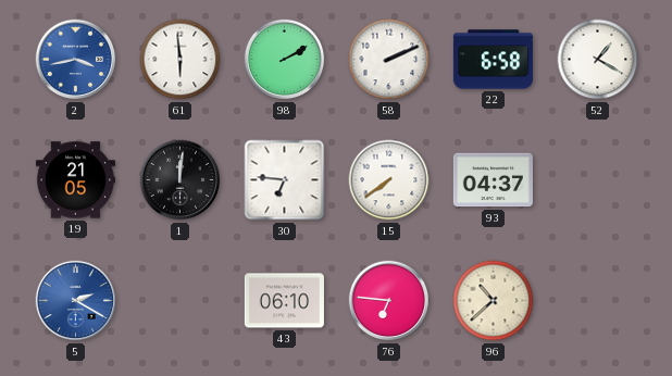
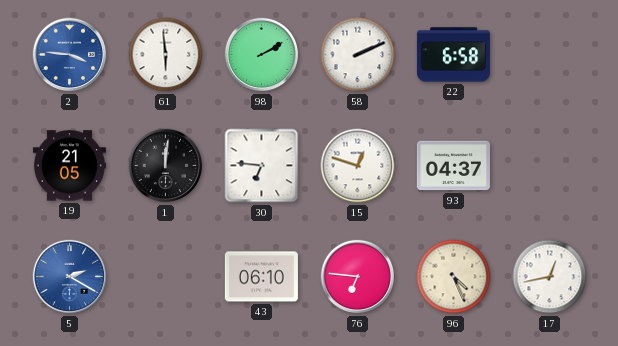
2: 3:43 -> 3:46
52: 1:20 -> none
15: 7:39 -> 12:48
96: 10:38 -> 4:26
17: none -> 12:43
